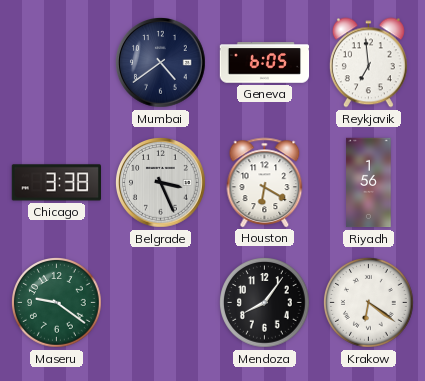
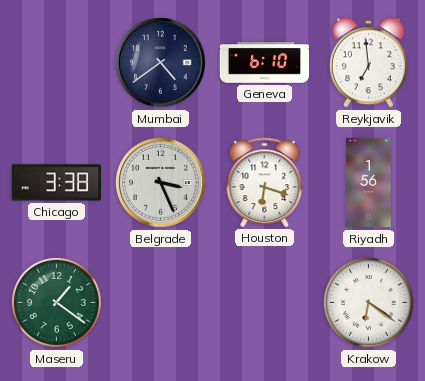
Geneva: 6:05 -> 6:10
Houston: 6:20 -> 6:18
Maseru: 9:21 -> 1:21
Mendoza: 8:06 -> none
